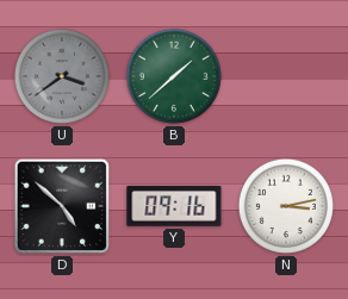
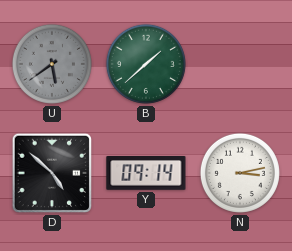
U: 3:39 -> 5:39
Y: 09:16 -> 09:14
